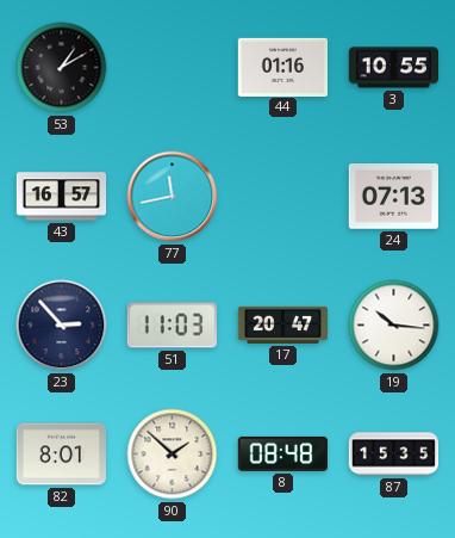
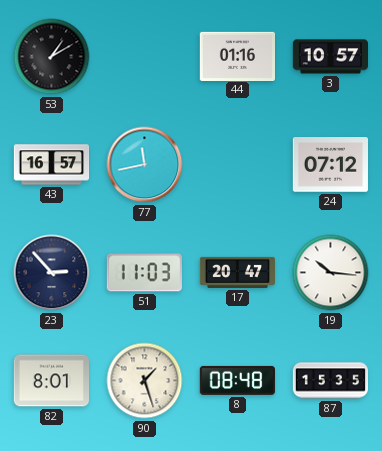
3: 10:55 -> 10:57
24: 07:13 -> 07:12
90: 1:52 -> 1:27
